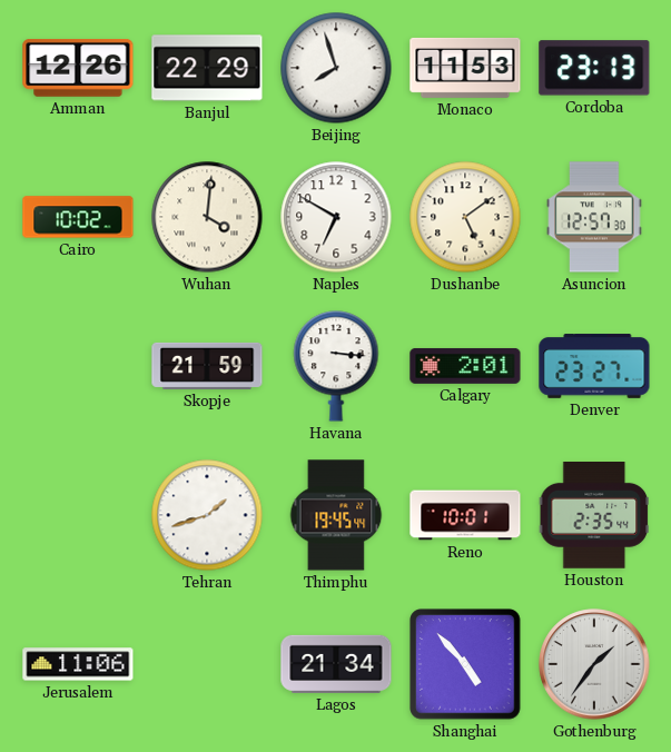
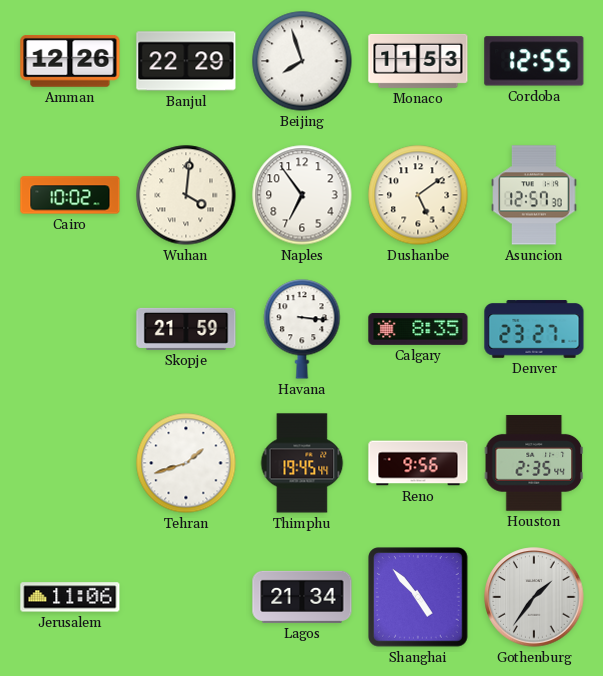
Cordoba: 23:13 -> 12:55
Naples: 6:50 -> 6:54
Calgary: 2:01 -> 8:35
Reno: 10:01 -> 9:56
